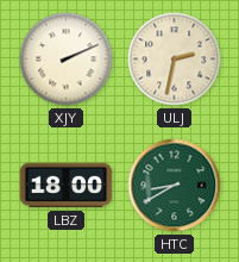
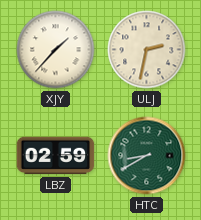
XJY: 2:11 -> 1:37
LBZ: 18:00 -> 02:59
